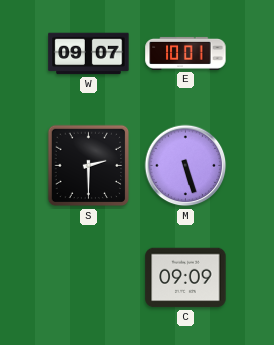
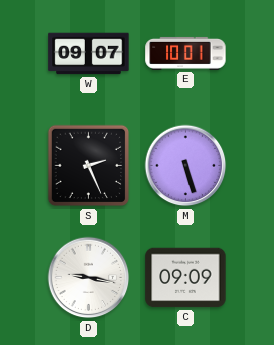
S: 2:30 -> 2:26
D: none -> 9:17
